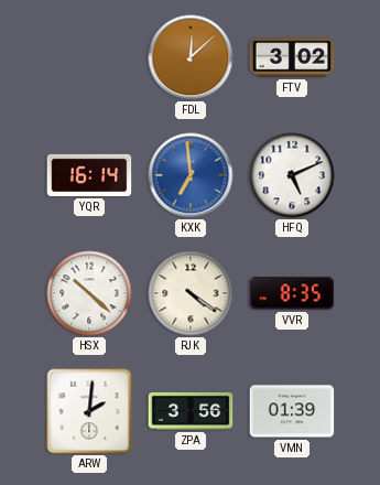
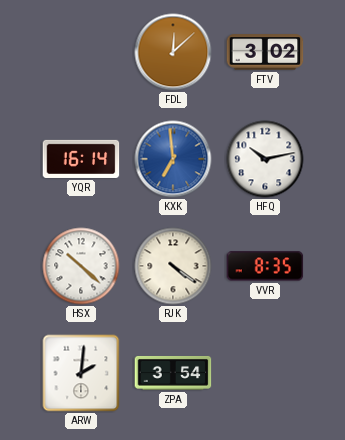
HFQ: 5:11 -> 10:13
ZPA: 3:56 -> 3:54
VMN: 01:39 -> none
